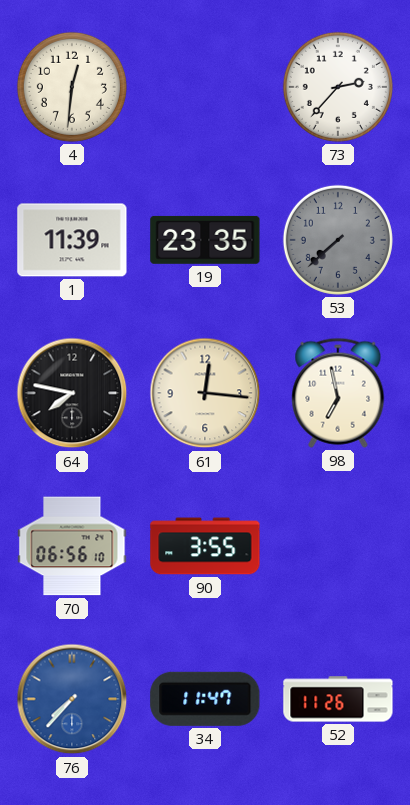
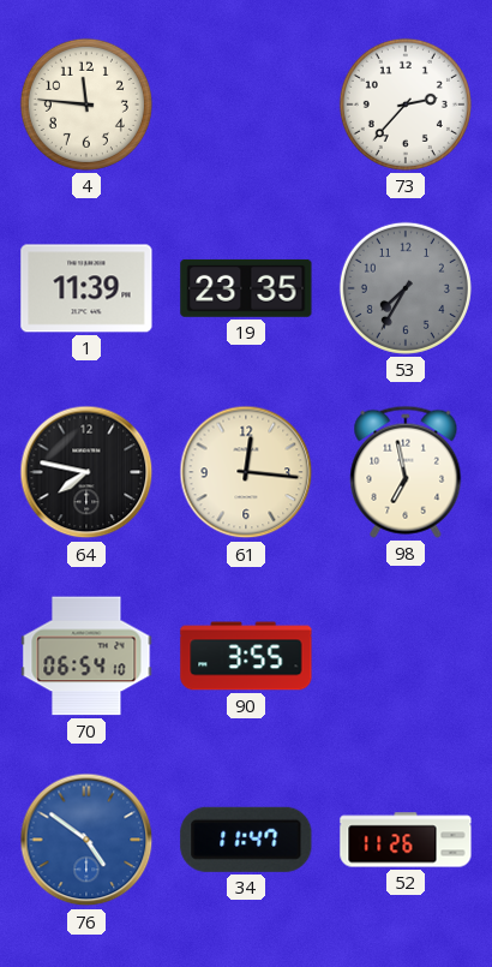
4: 12:31 -> 11:46
53: 7:38 -> 7:35
70: 06:56 -> 06:54
76: 7:37 -> 4:51
